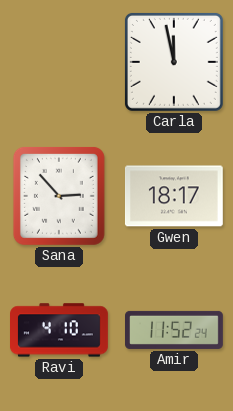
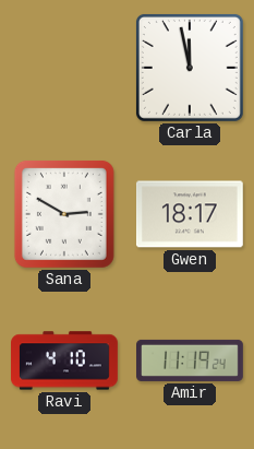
Sana: 2:53 -> 2:50
Amir: 11:52 -> 11:19
